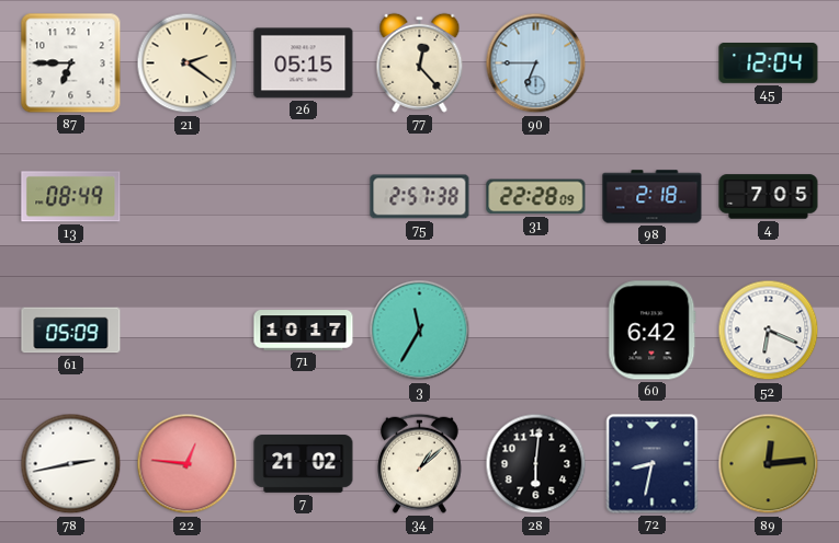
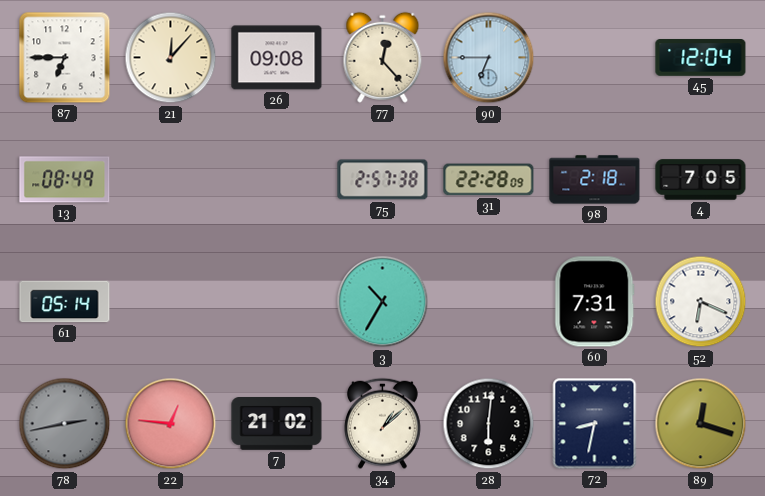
21: 2:21 -> 12:07
26: 05:15 -> 09:08
61: 05:09 -> 05:14
71: 10:17 -> none
3: 11:35 -> 10:35
60: 6:42 -> 7:31
78 dial: white -> grey
89: 12:14 -> 12:18
